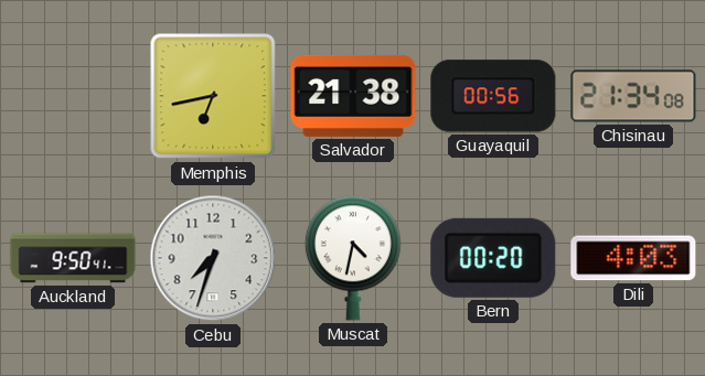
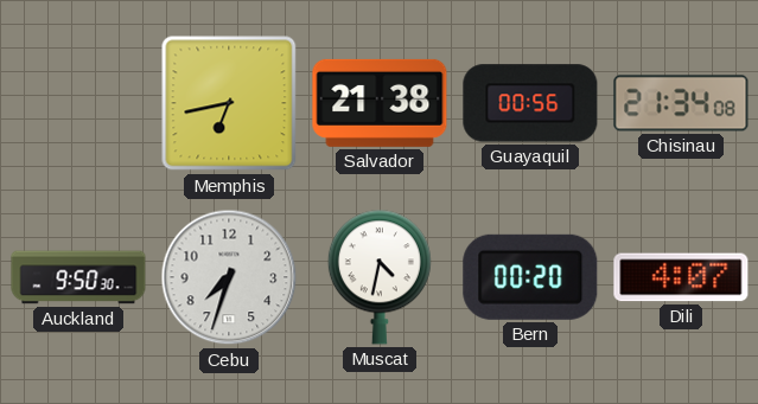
Auckland: 9:50:41 -> 9:50:30
Dili: 4:03 -> 4:07
